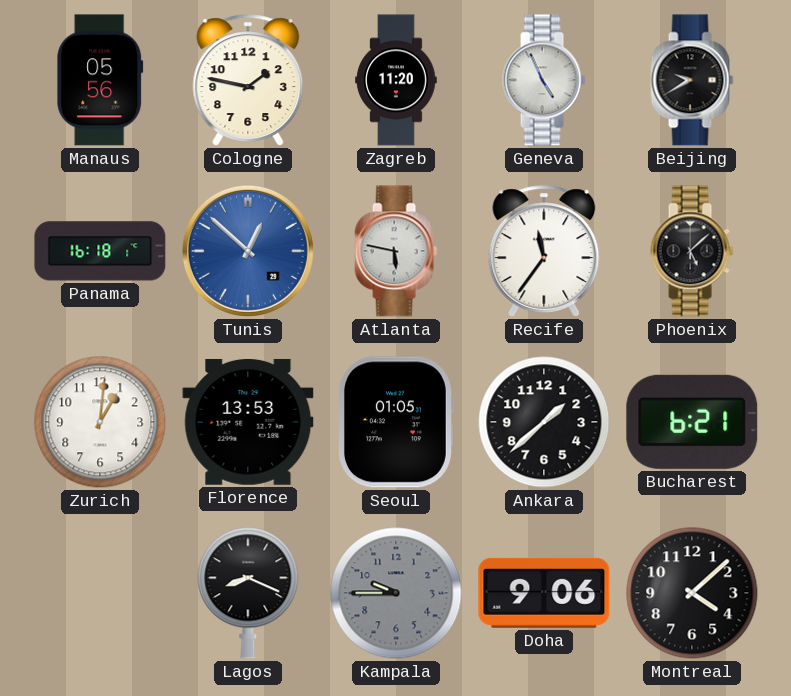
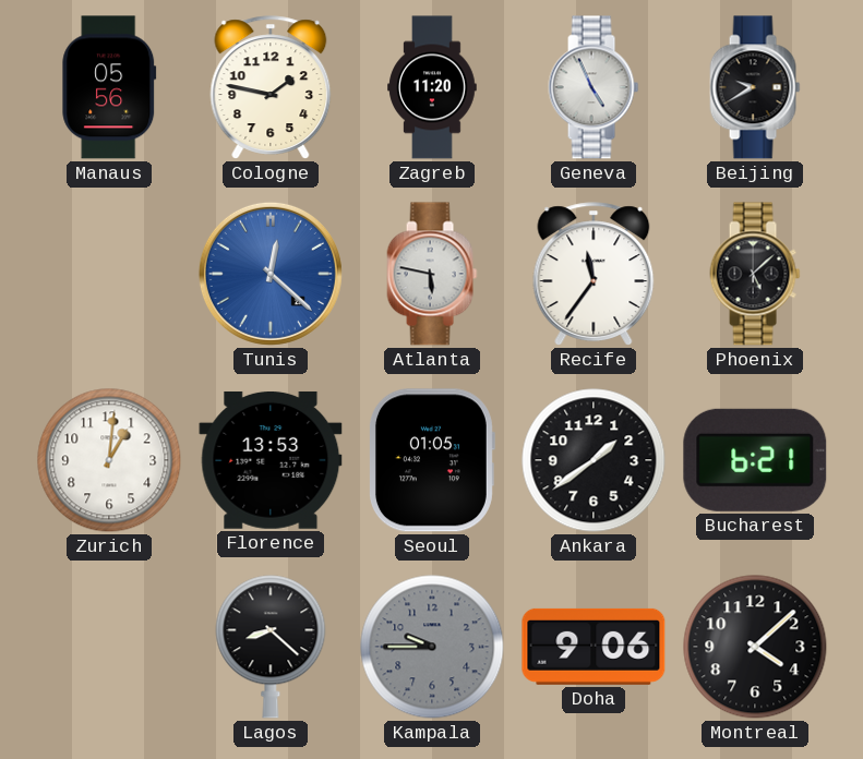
Panama: 16:18 -> none
Tunis: 12:52 -> 12:22
Ankara: 1:38 -> 1:39
Lagos: 8:19 -> 8:22
